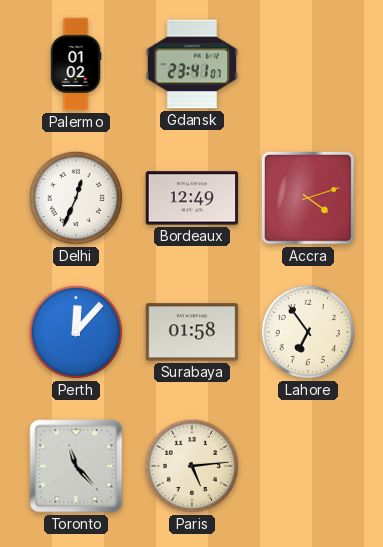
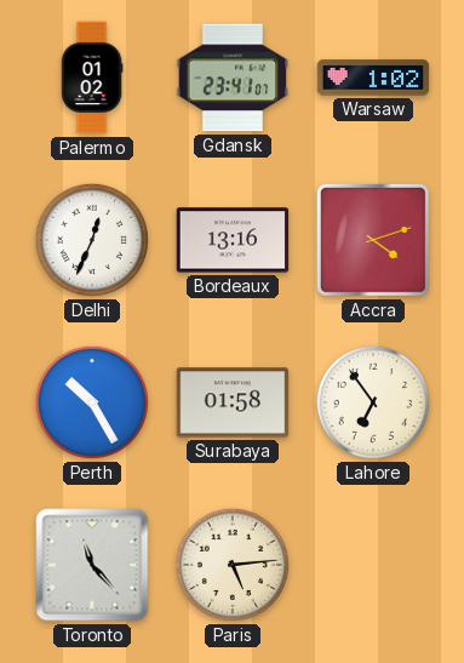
Warsaw: none -> 1:02
Bordeaux: 12:49 -> 13:16
Perth: 12:07 -> 10:25
